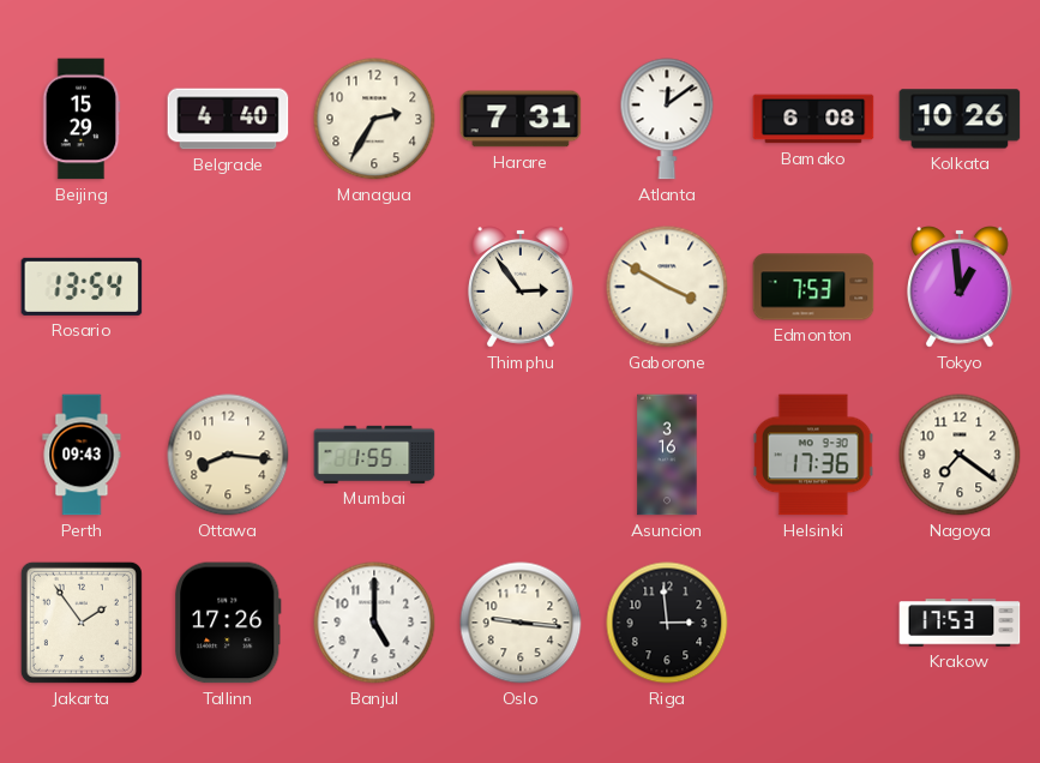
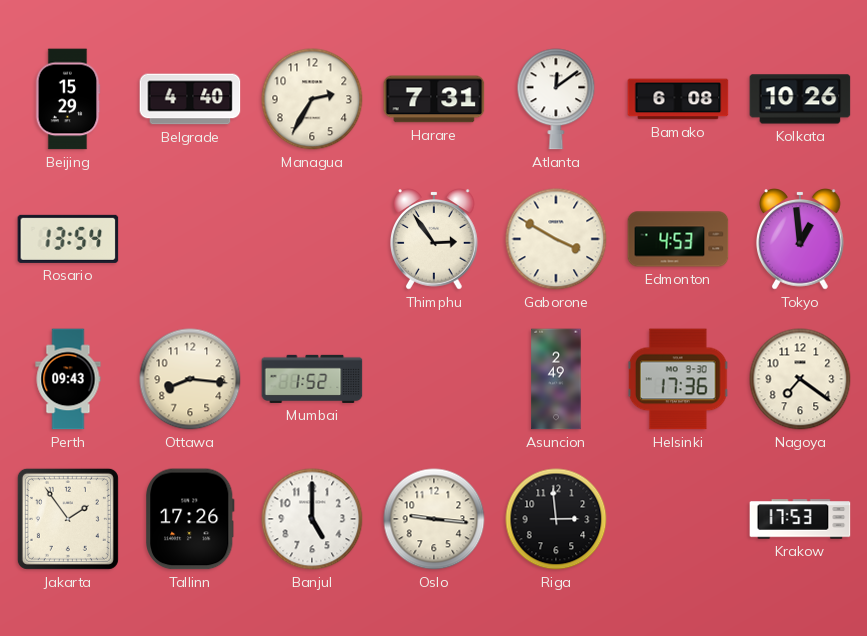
Edmonton: 7:53 -> 4:53
Mumbai: 1:55 -> 1:52
Asuncion: 3:16 -> 2:49
